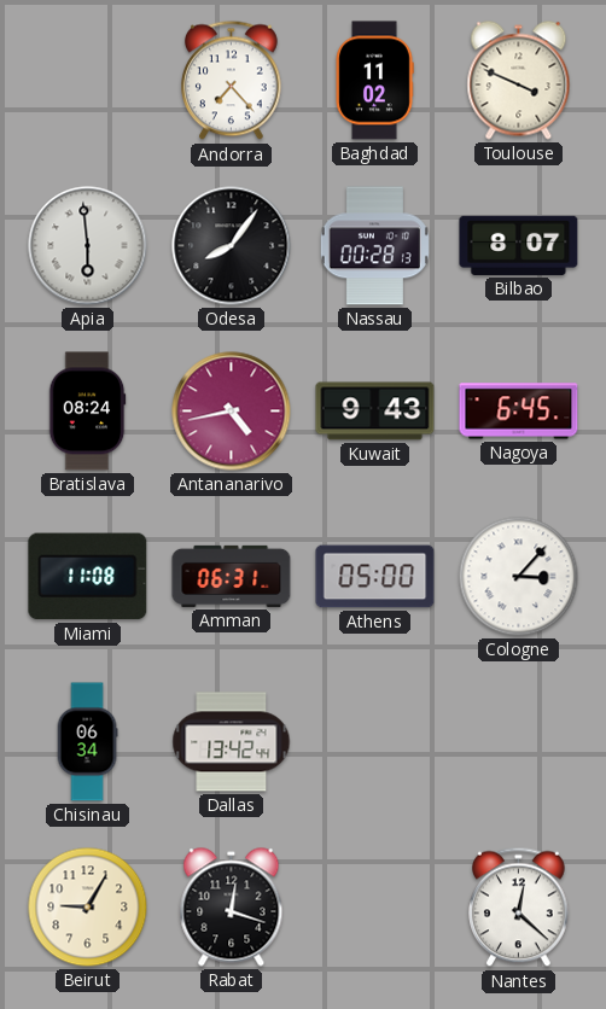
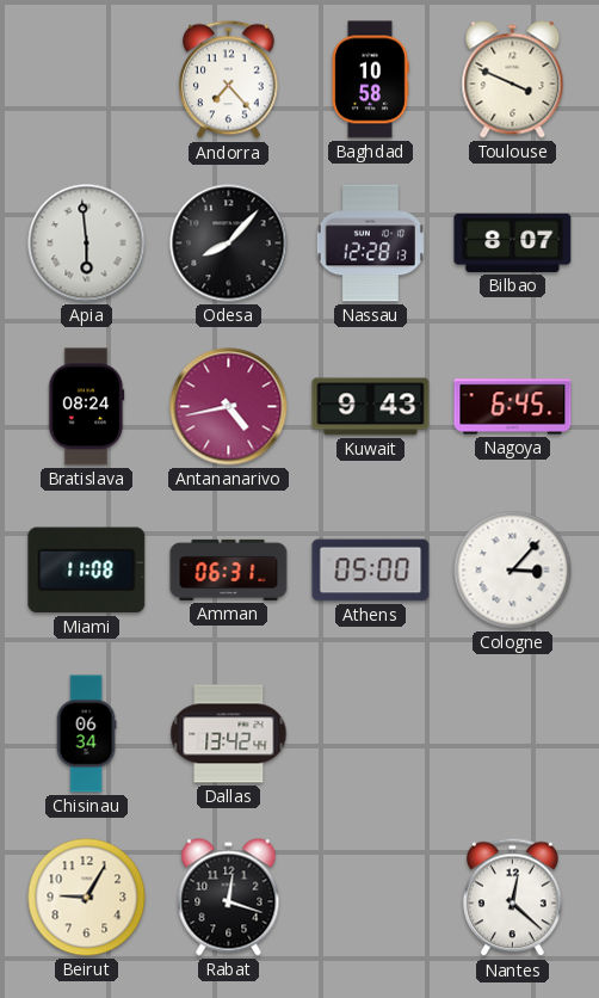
Baghdad: 11:02 -> 10:58
Odesa: 8:06 -> 8:07
Nassau: 00:28 -> 12:28
